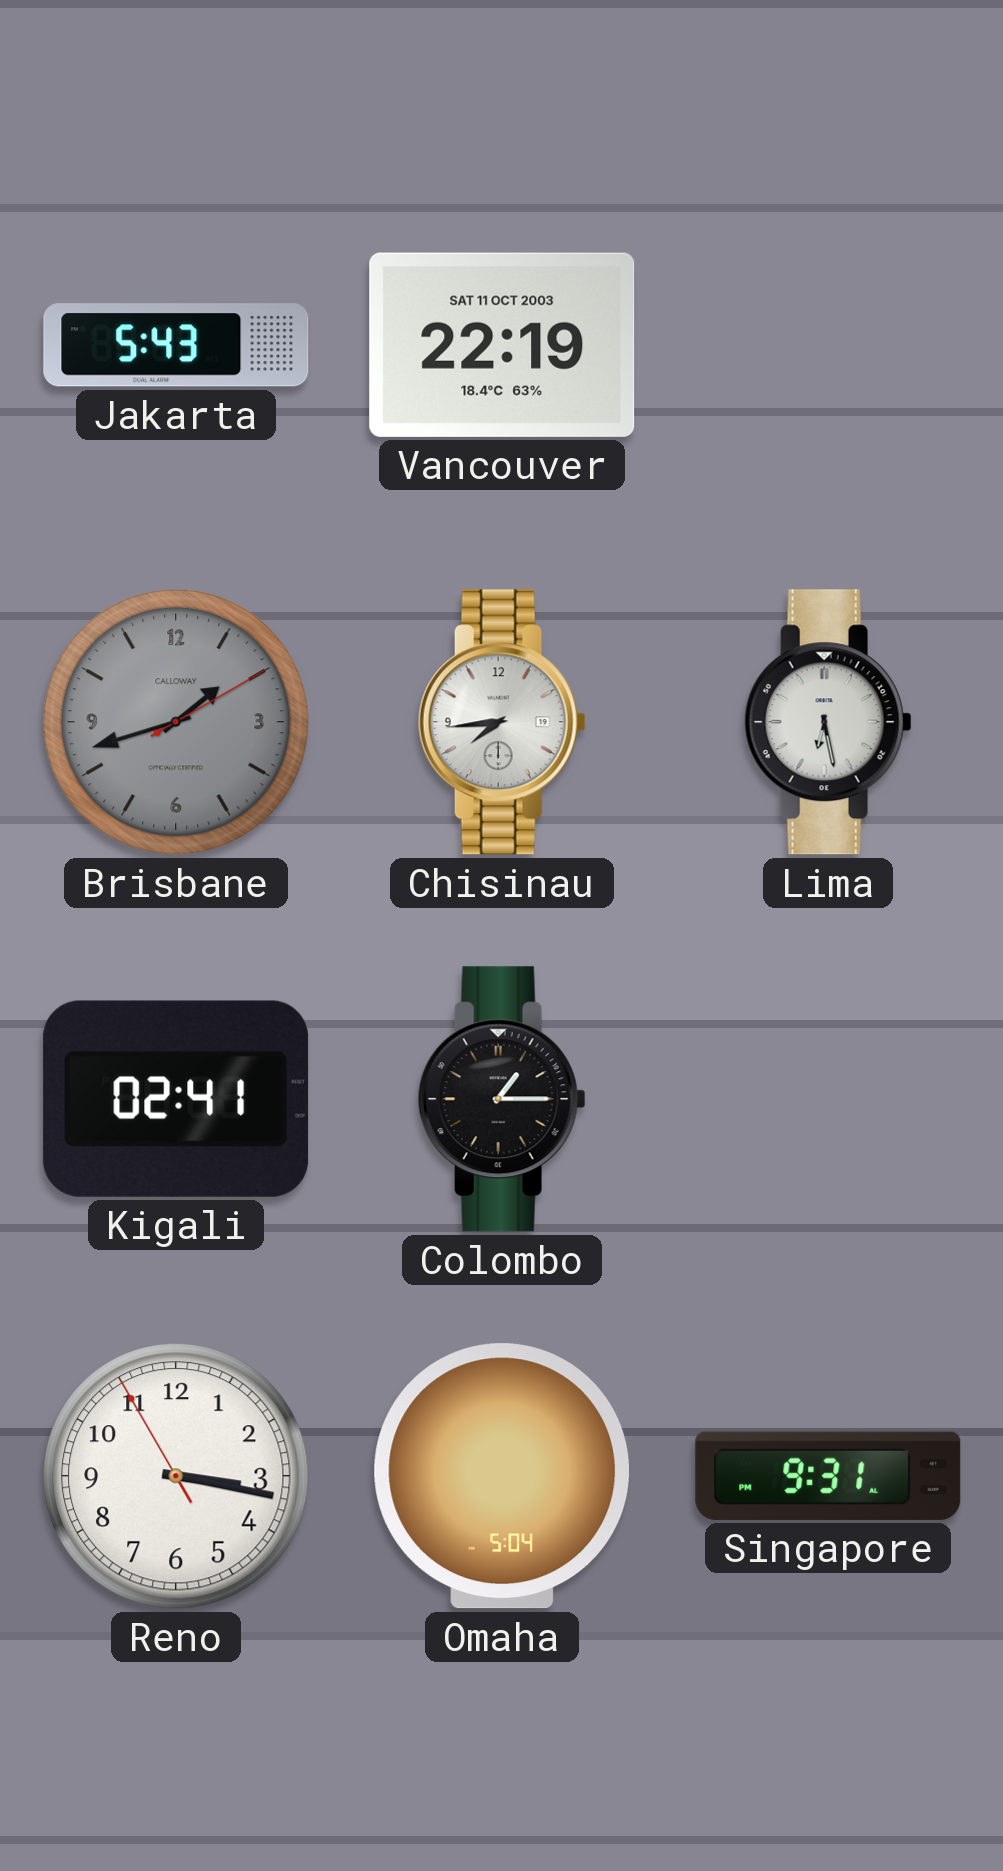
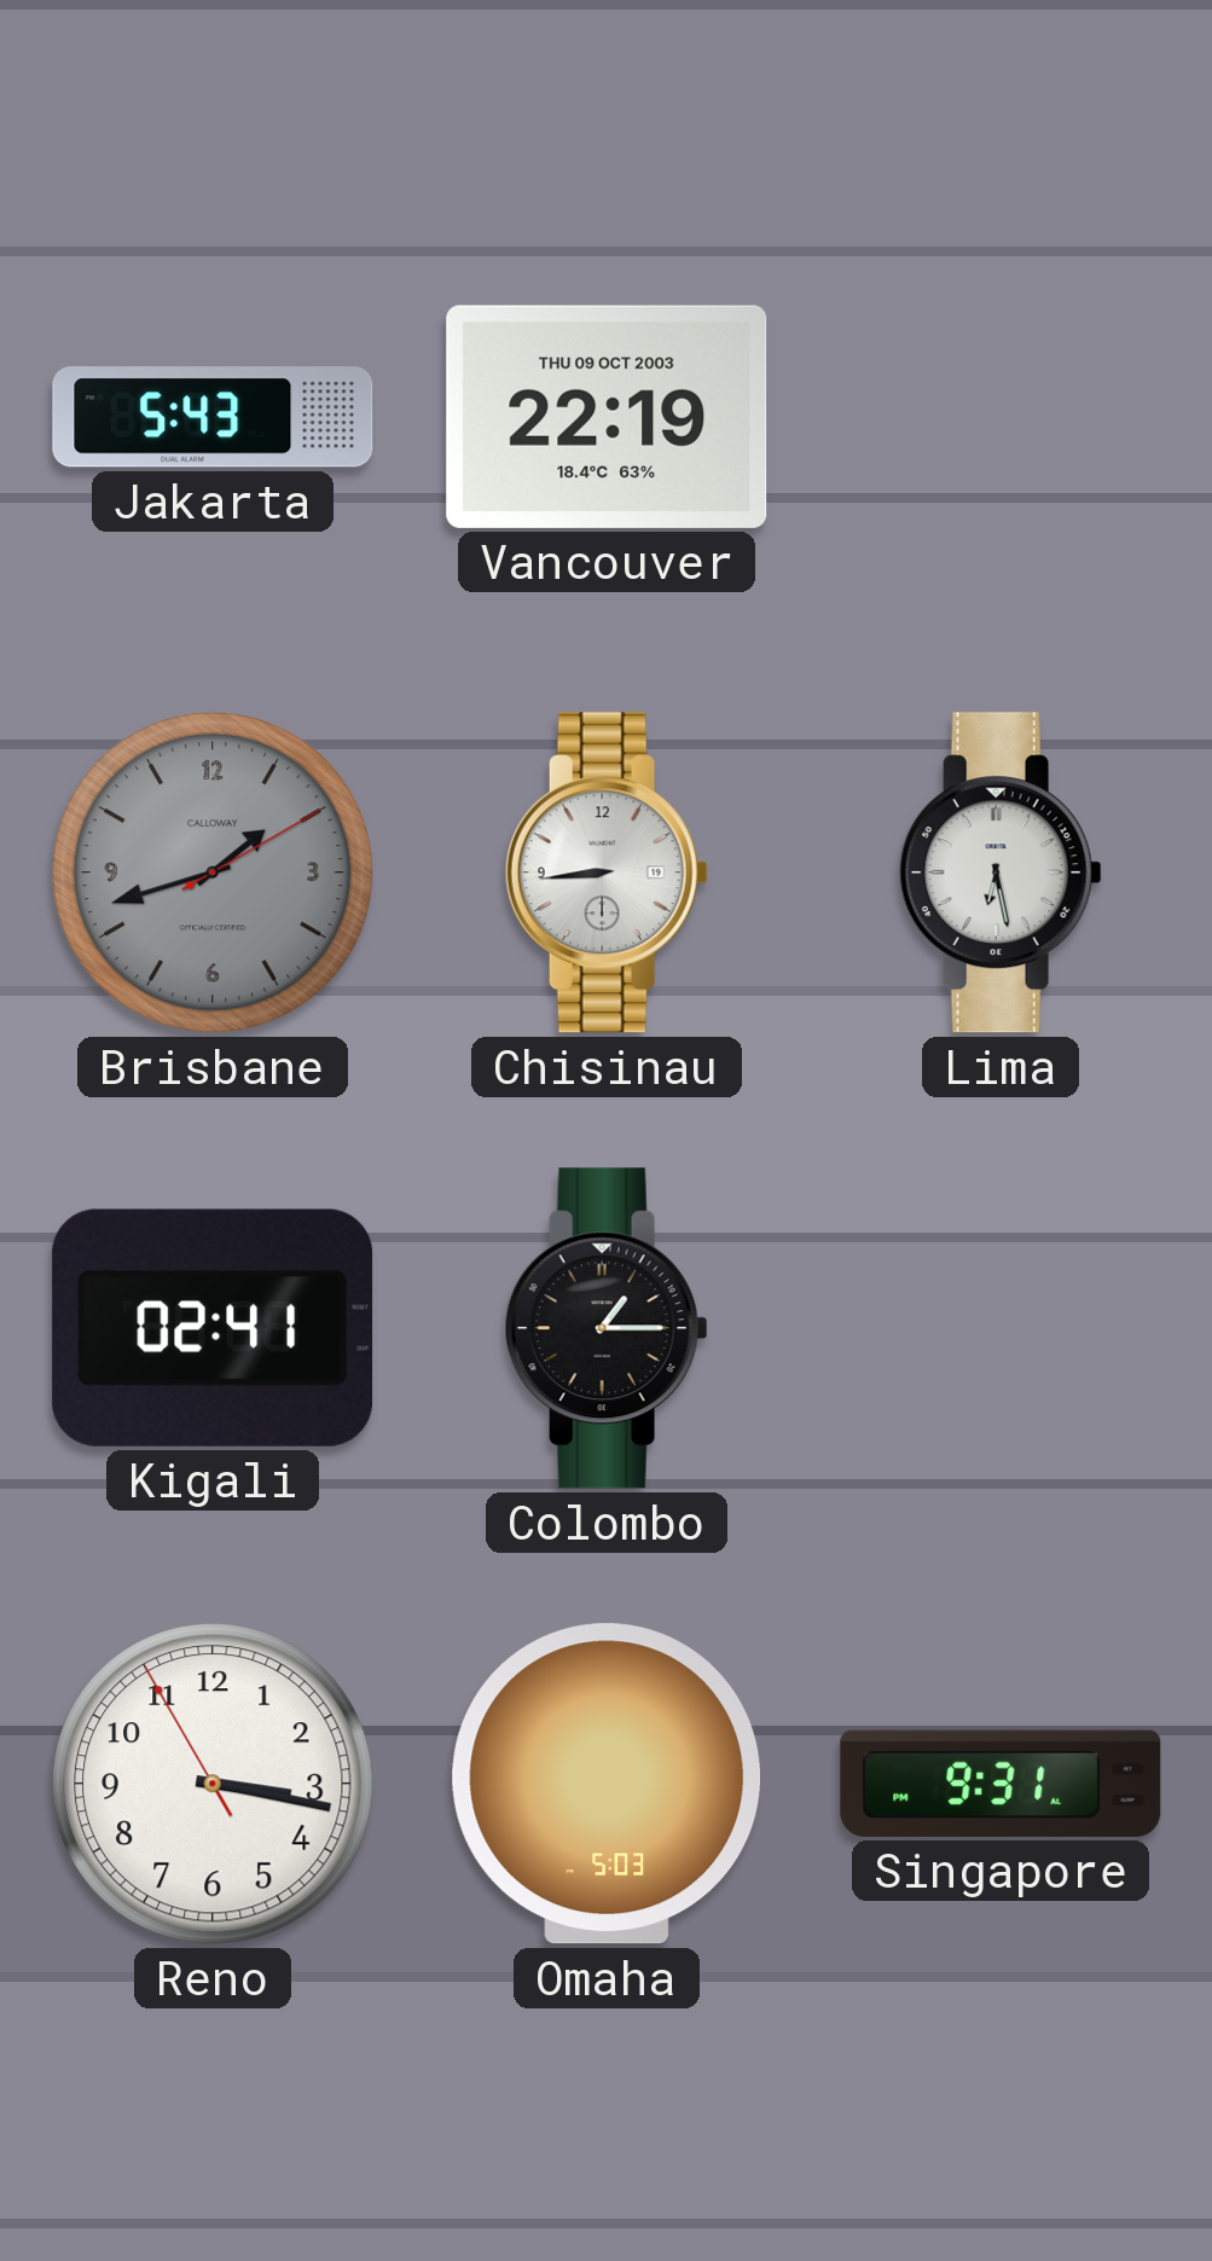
Vancouver date: SAT 11 OCT 2003 -> THU 09 OCT 2003
Chisinau: 7:44 -> 8:44
Omaha: 5:04 -> 5:03
